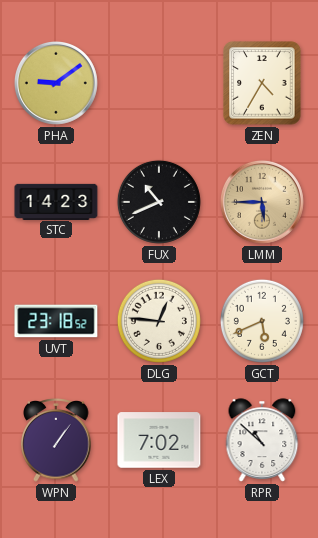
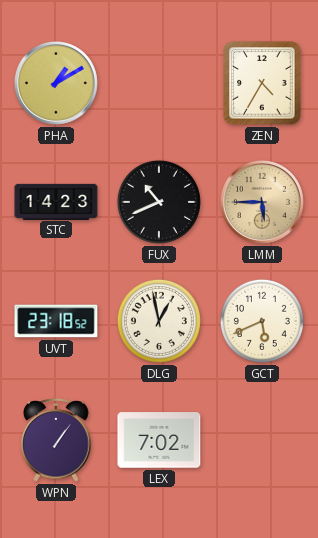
PHA: 9:09 -> 1:10
DLG: 12:46 -> 12:58
RPR: 10:52 -> none
